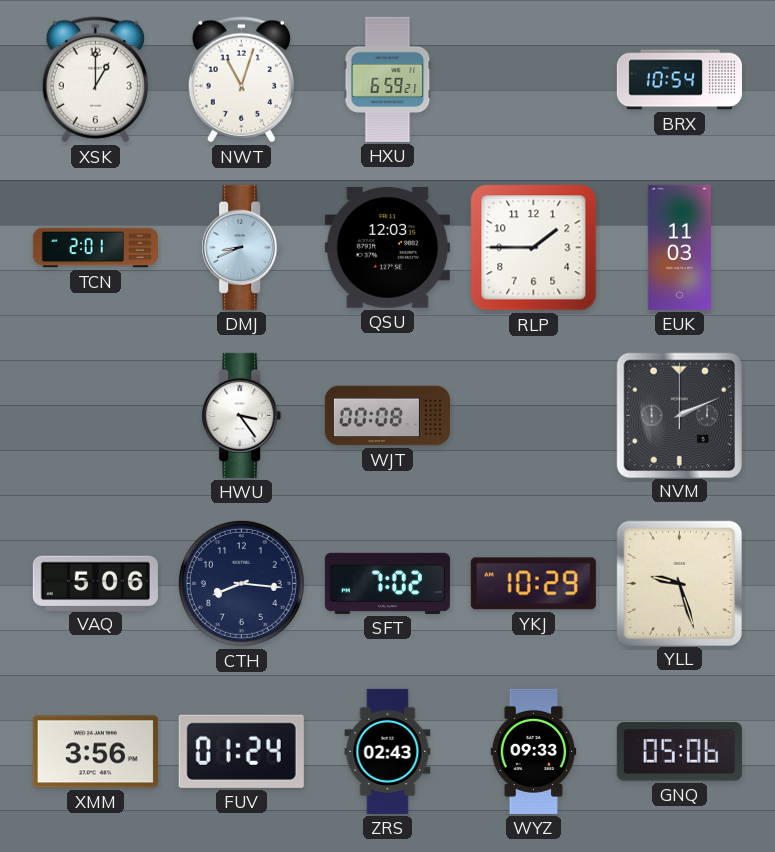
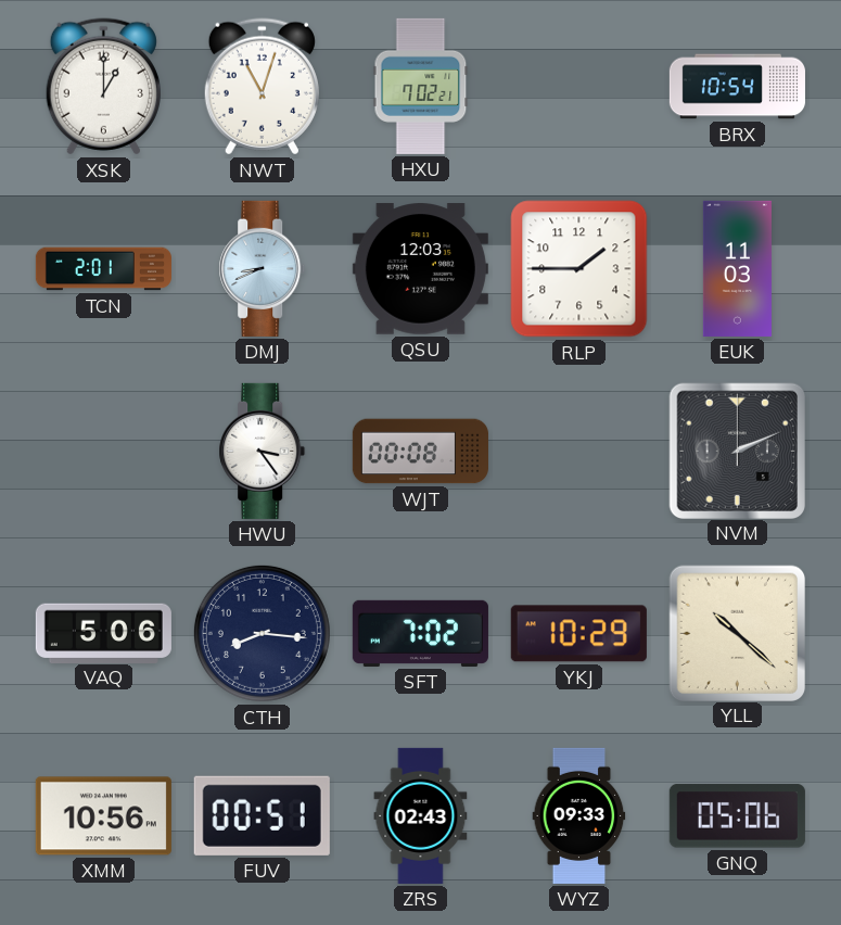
HXU: 6:59 -> 7:02
YLL: 9:27 -> 10:22
XMM: 3:56 -> 10:56
FUV: 01:24 -> 00:51
